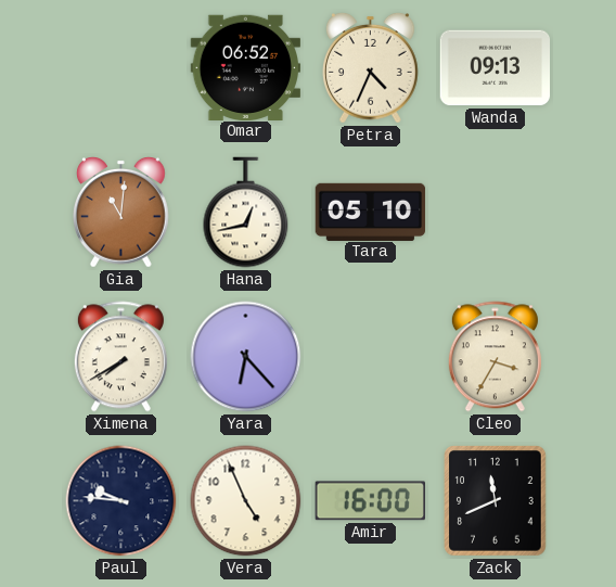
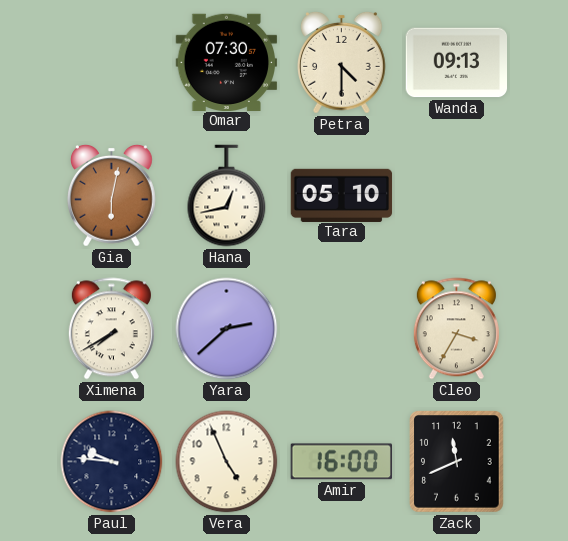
Omar: 06:52 -> 07:30
Petra: 4:34 -> 4:30
Gia: 11:01 -> 6:02
Yara: 6:23 -> 2:38
